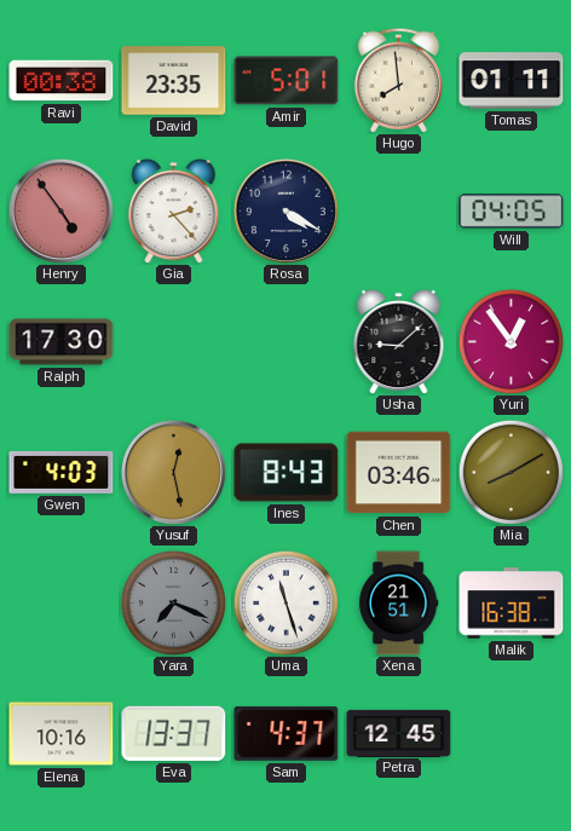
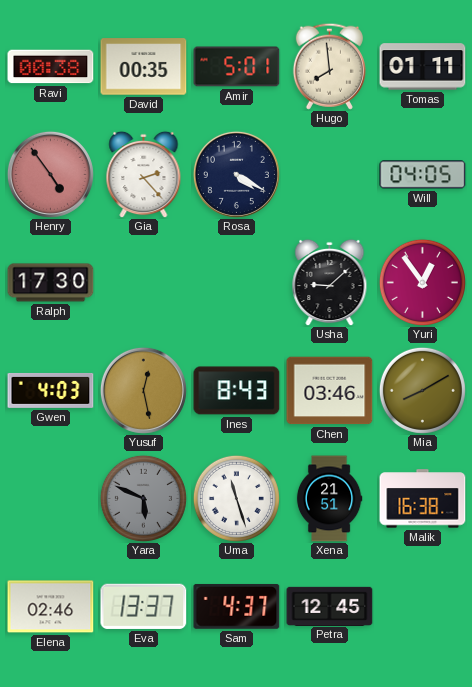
David: 23:35 -> 00:35
Yara: 7:19 -> 5:49
Elena: 10:16 -> 02:46
